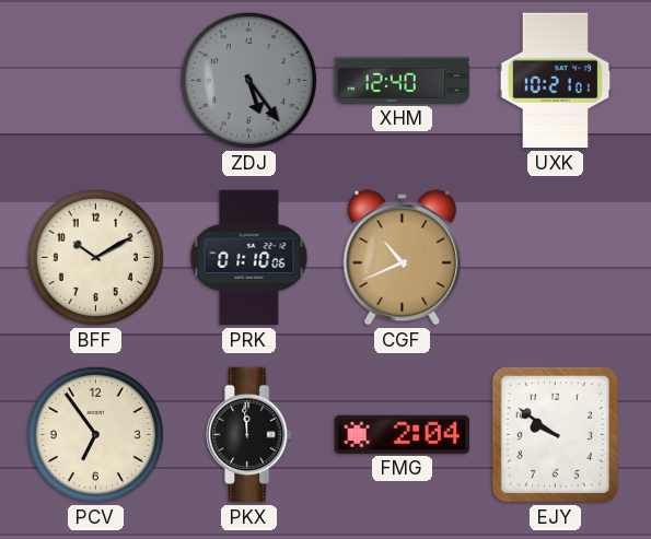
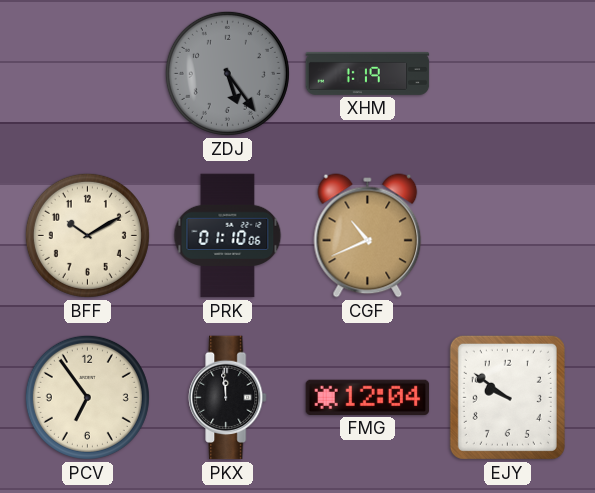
XHM: 12:40 -> 1:19
UXK: 10:21 -> none
FMG: 2:04 -> 12:04
